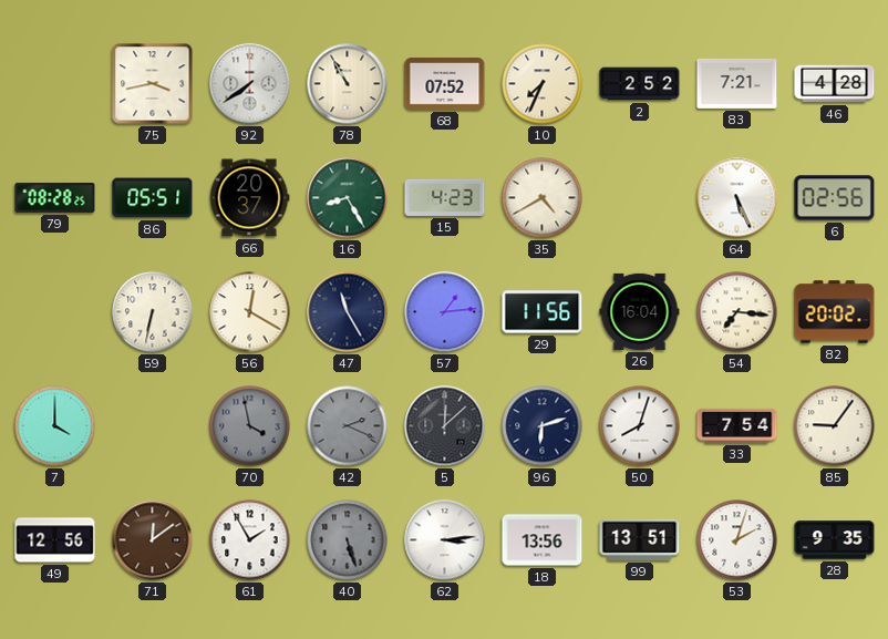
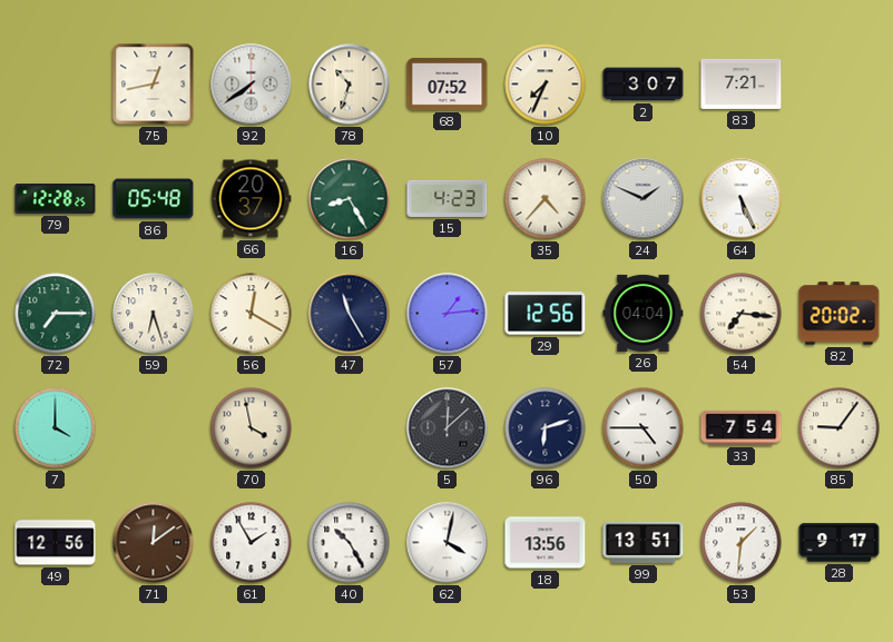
75: 3:43 -> 12:43
78: 10:55 -> 10:33
2: 2:52 -> 3:07
46: 4:28 -> none
79: 08:28 -> 12:28
86: 05:51 -> 05:48
35: 4:40 -> 4:37
24: none -> 1:49
6: 02:56 -> none
72: none -> 7:15
59: 6:32 -> 6:27
29: 11:56 -> 12:56
26: 16:04 -> 04:04
70 dial: grey -> cream
42: 2:19 -> none
50: 8:03 -> 4:45
40: 5:27 -> 10:25
40 dial: grey -> white
62: 3:14 -> 4:02
53: 2:03 -> 1:31
28: 9:35 -> 9:17
